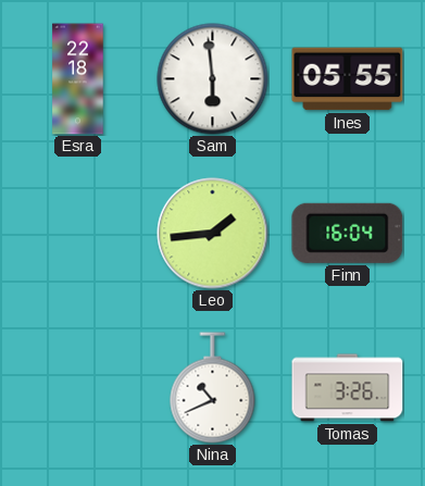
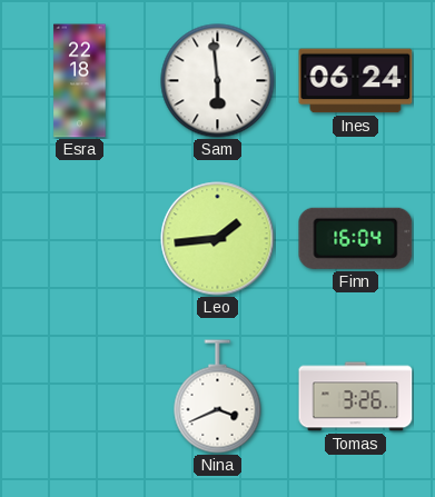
Ines: 05:55 -> 06:24
Nina: 10:41 -> 3:41
